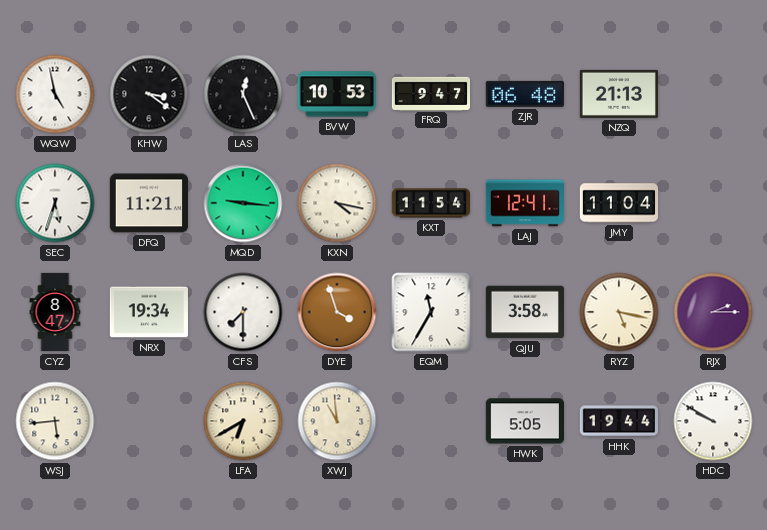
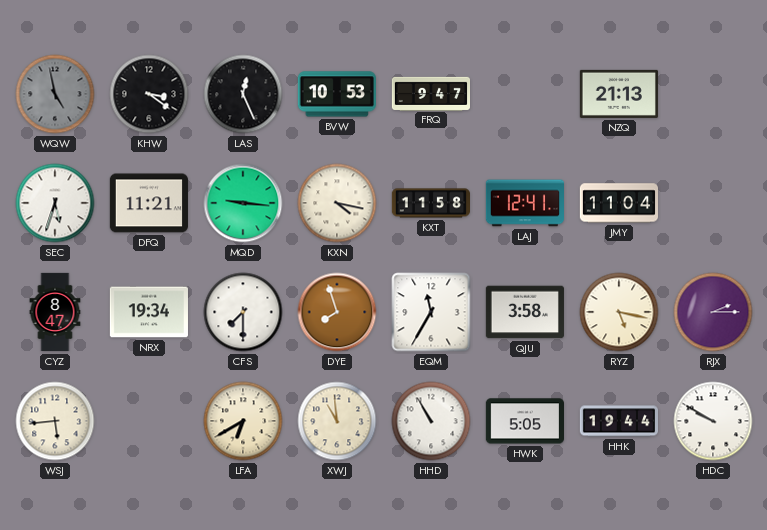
WQW dial: white -> grey
ZJR: 06:48 -> none
KXT: 11:54 -> 11:58
DYE: 3:57 -> 7:57
HHD: none -> 10:55
